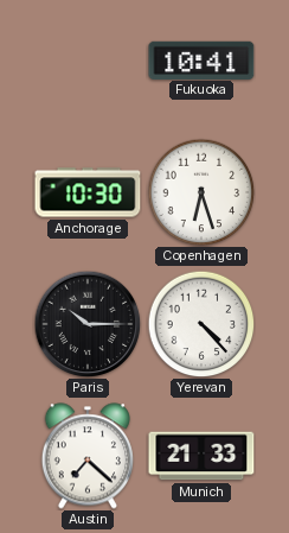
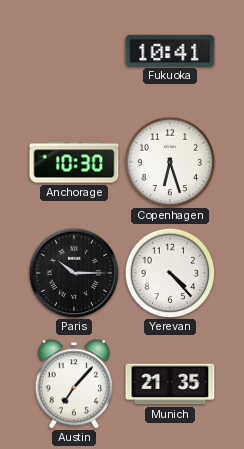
Austin: 7:22 -> 7:07
Munich: 21:33 -> 21:35
